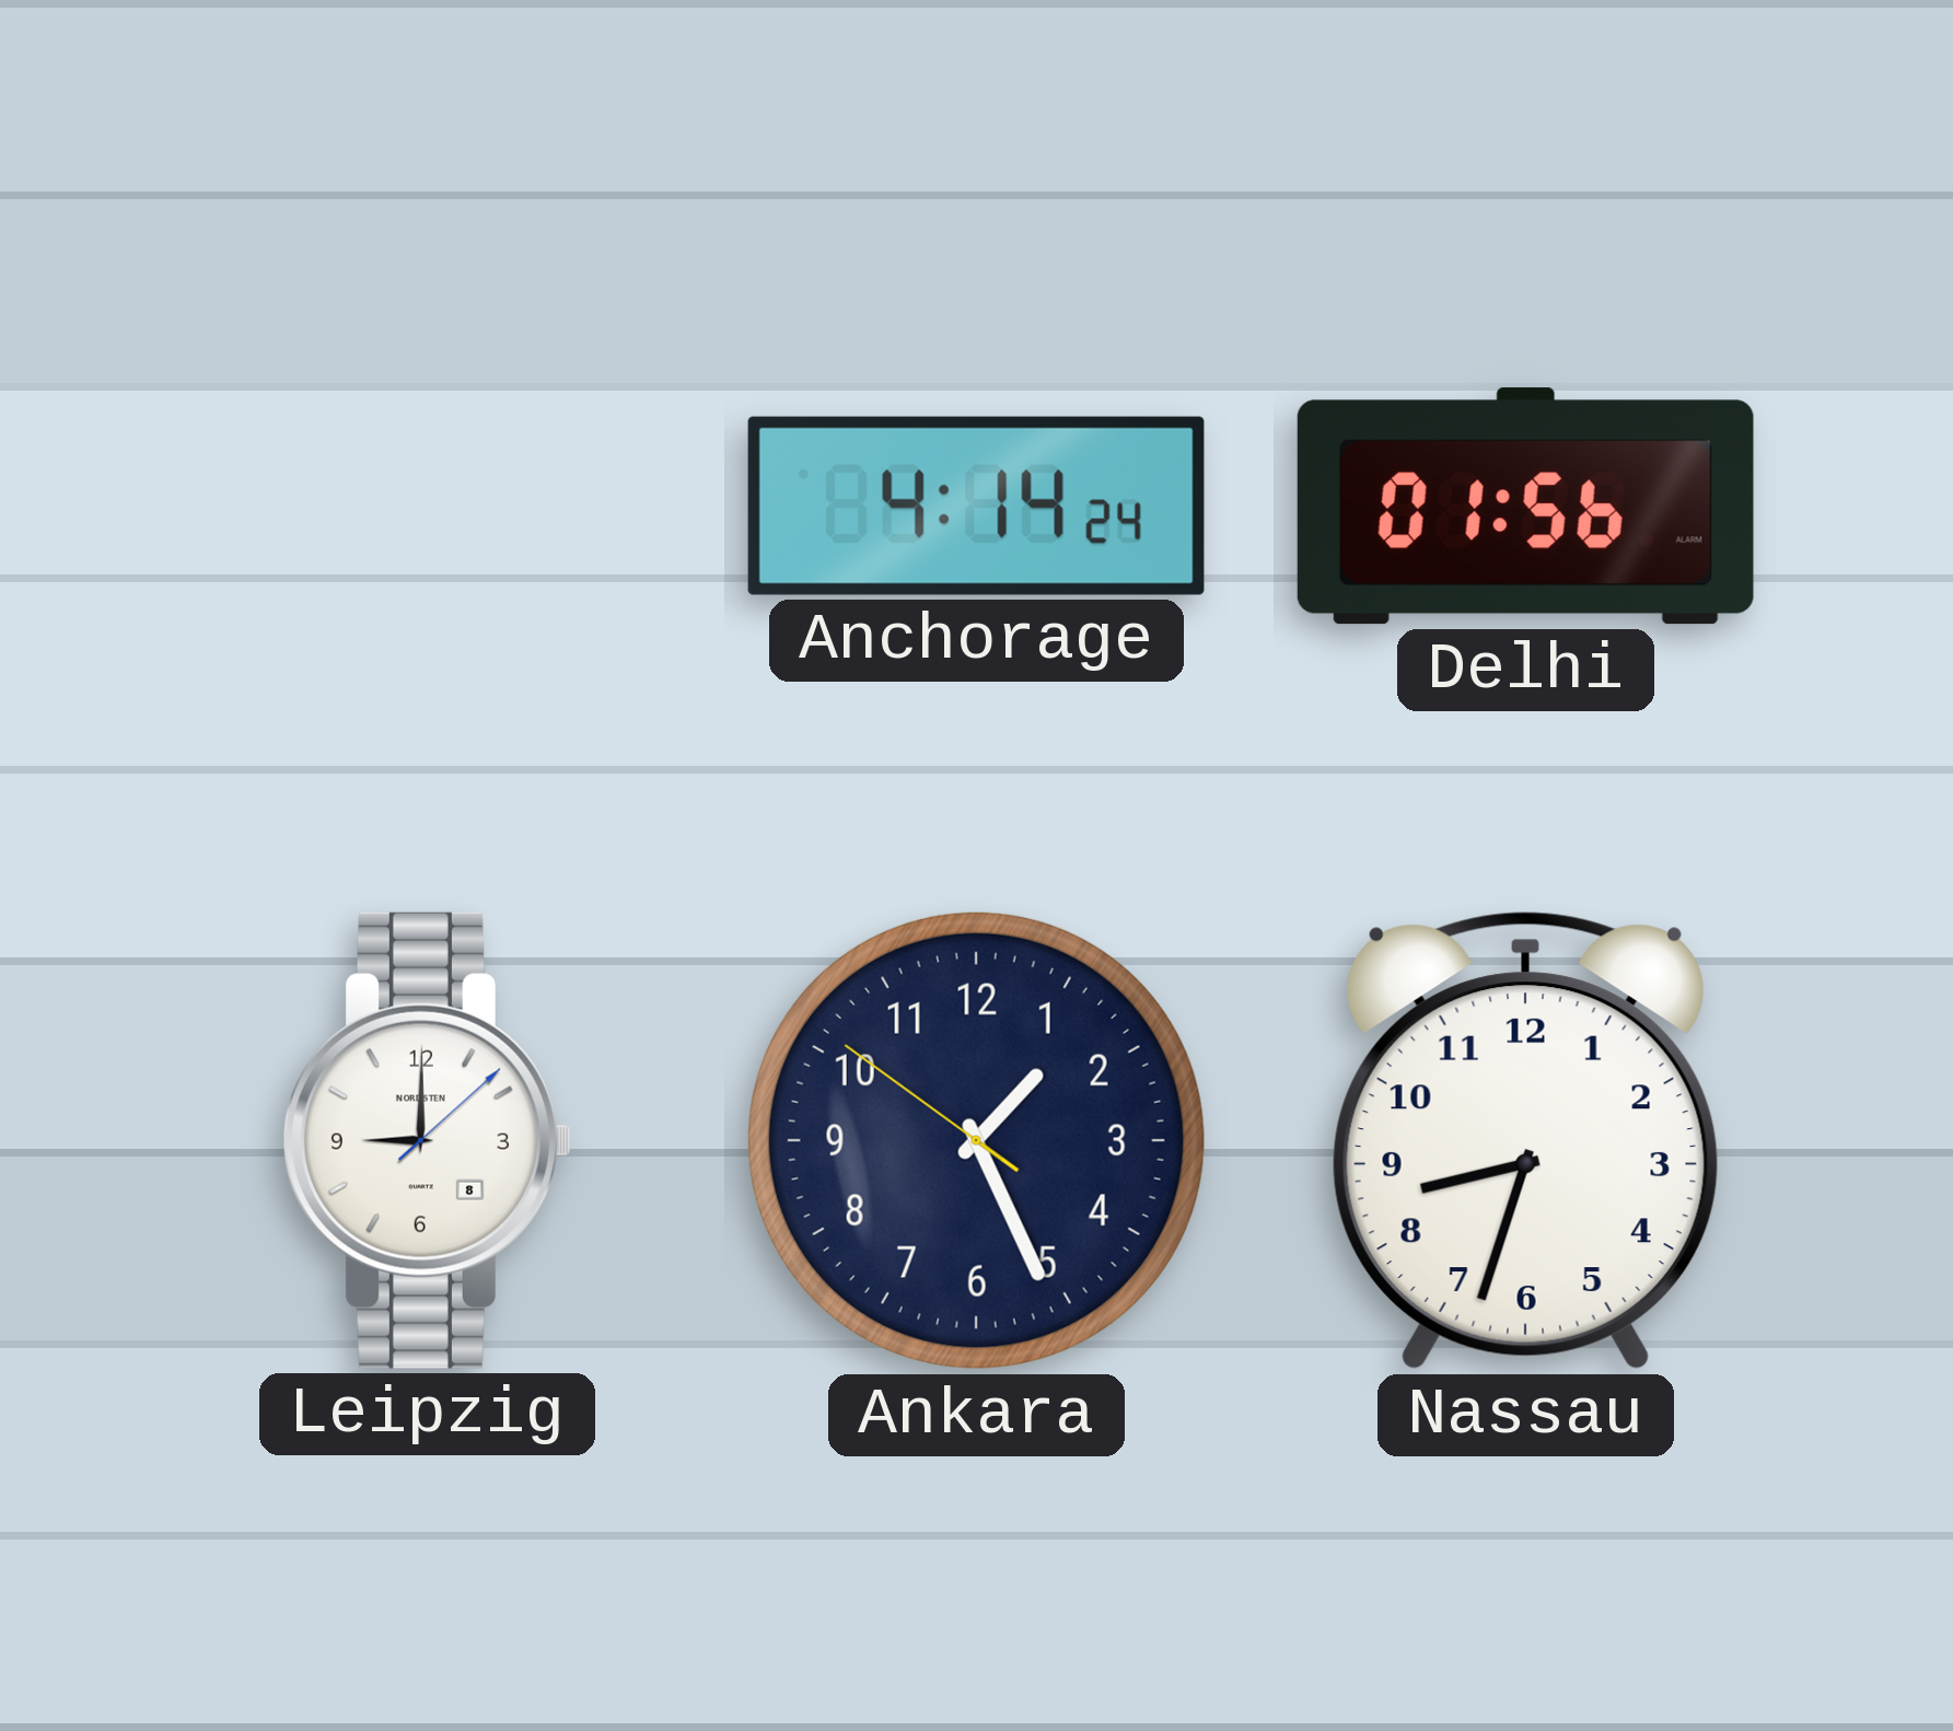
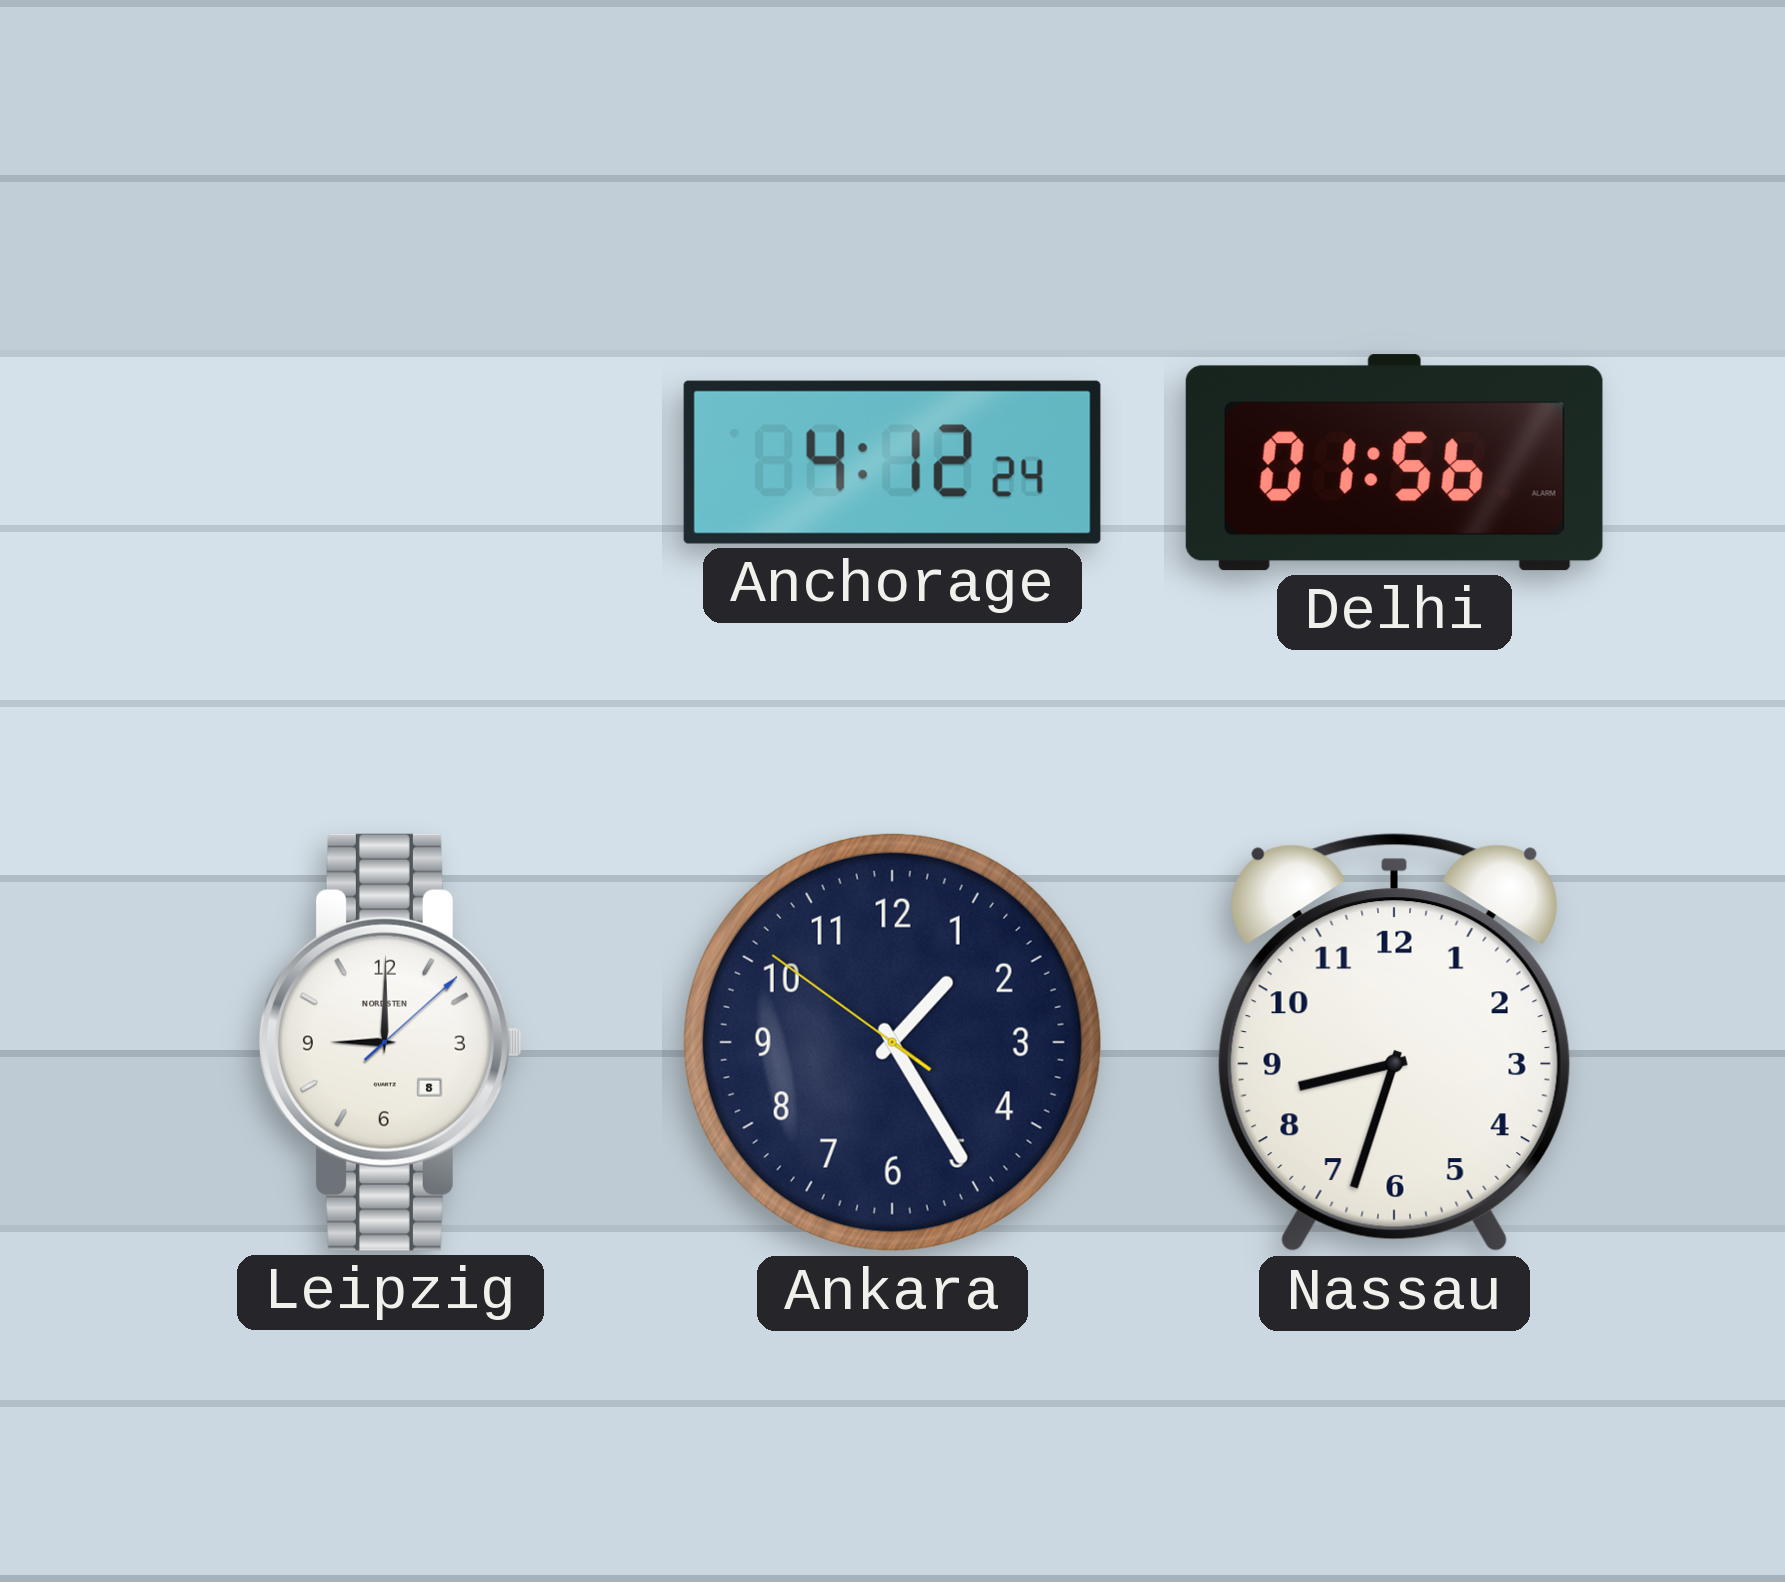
Anchorage: 4:14 -> 4:12
Ankara: 1:25 -> 1:24
